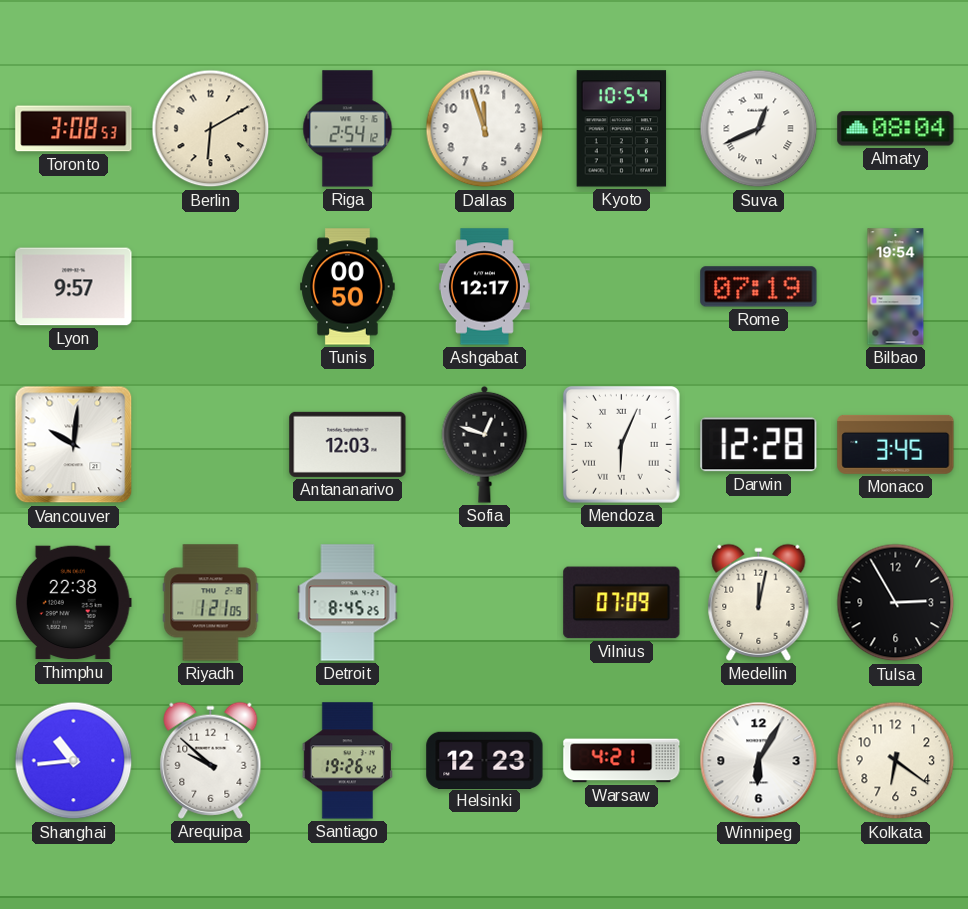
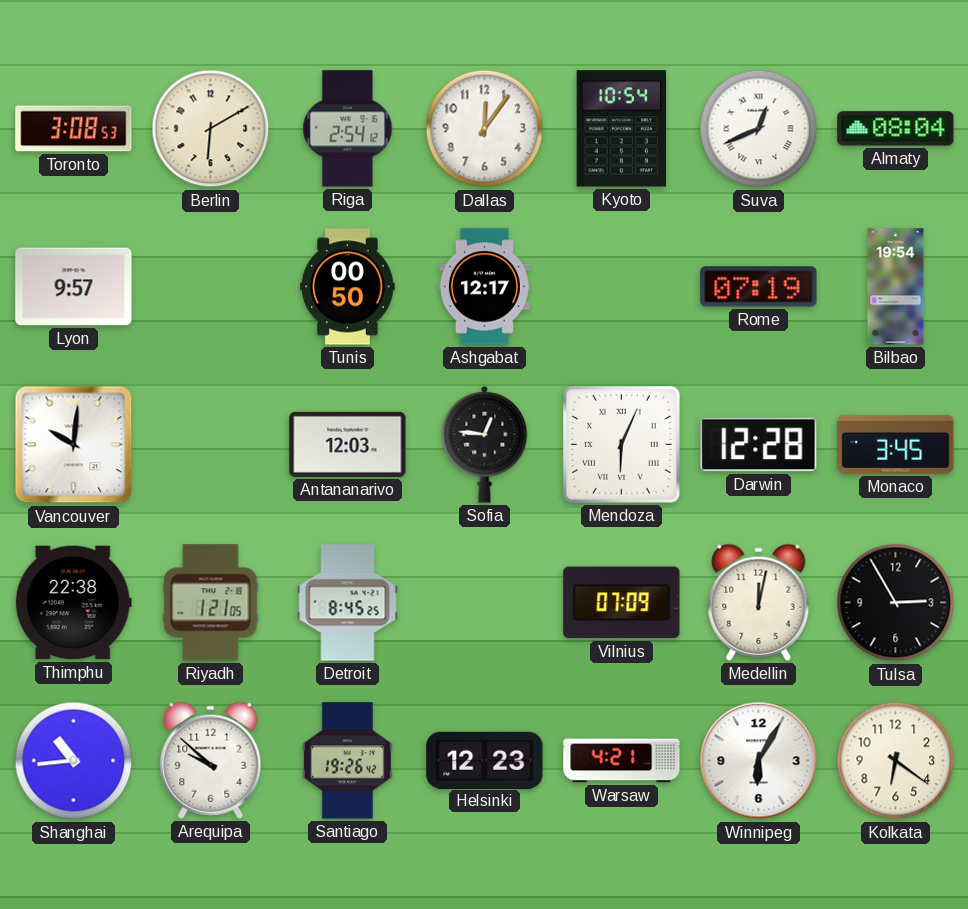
Dallas: 11:57 -> 12:06
Sofia: 12:48 -> 12:46
